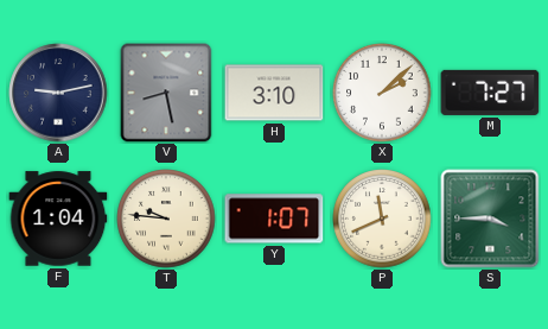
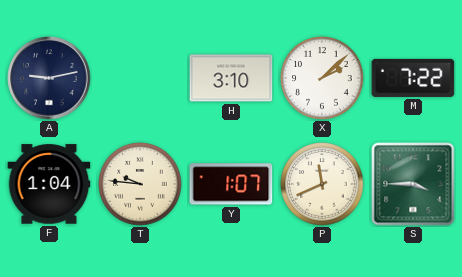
V: 8:28 -> none
M: 7:27 -> 7:22
